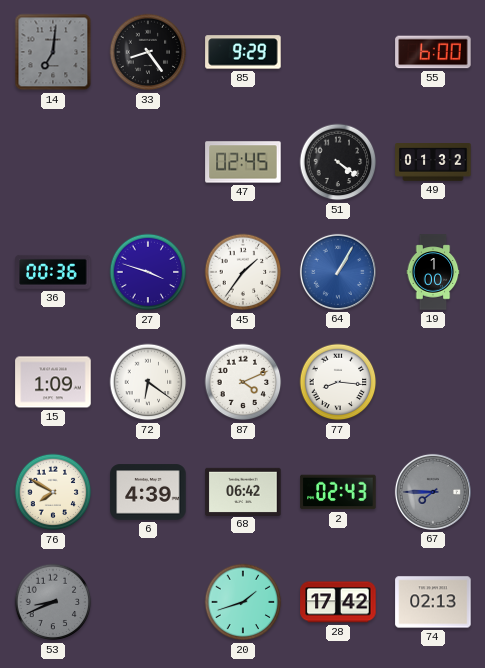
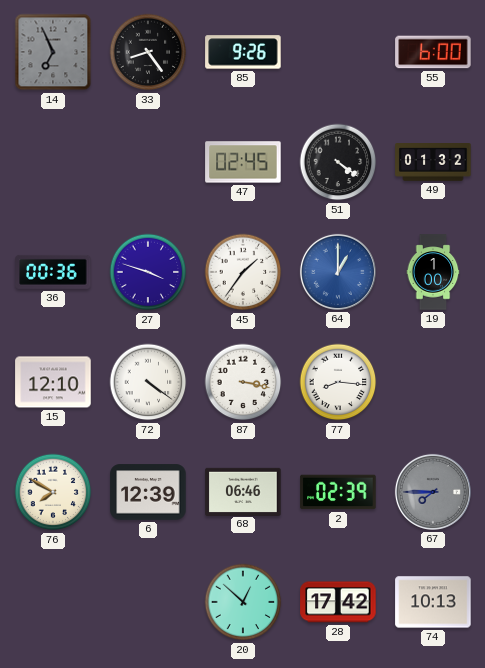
14: 7:01 -> 6:56
85: 9:29 -> 9:26
64: 1:05 -> 1:00
15: 1:09 -> 12:10
72: 6:21 -> 4:21
87: 4:11 -> 3:17
6: 4:39 -> 12:39
68: 06:42 -> 06:46
2: 02:43 -> 02:39
53: 8:41 -> none
20: 1:42 -> 12:52
74: 02:13 -> 10:13
